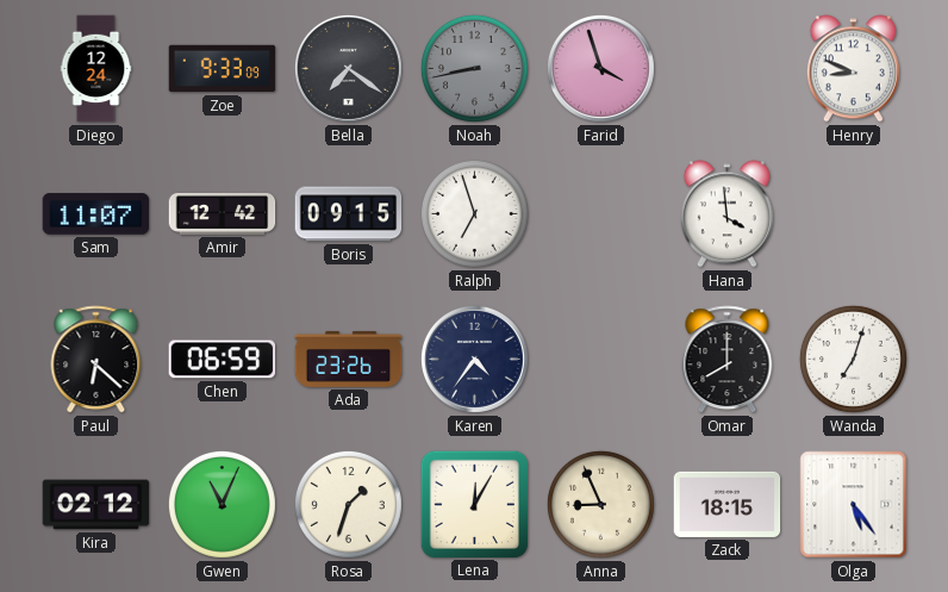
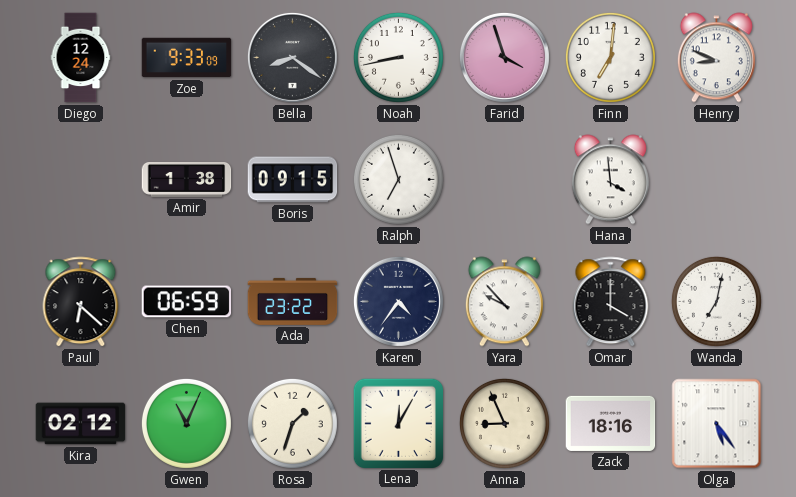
Bella: 7:21 -> 8:21
Noah dial: grey -> white
Finn: none -> 7:01
Sam: 11:07 -> none
Amir: 12:42 -> 1:38
Ada: 23:26 -> 23:22
Yara: none -> 9:53
Omar: 8:00 -> 4:00
Wanda: 7:03 -> 7:02
Zack: 18:15 -> 18:16
